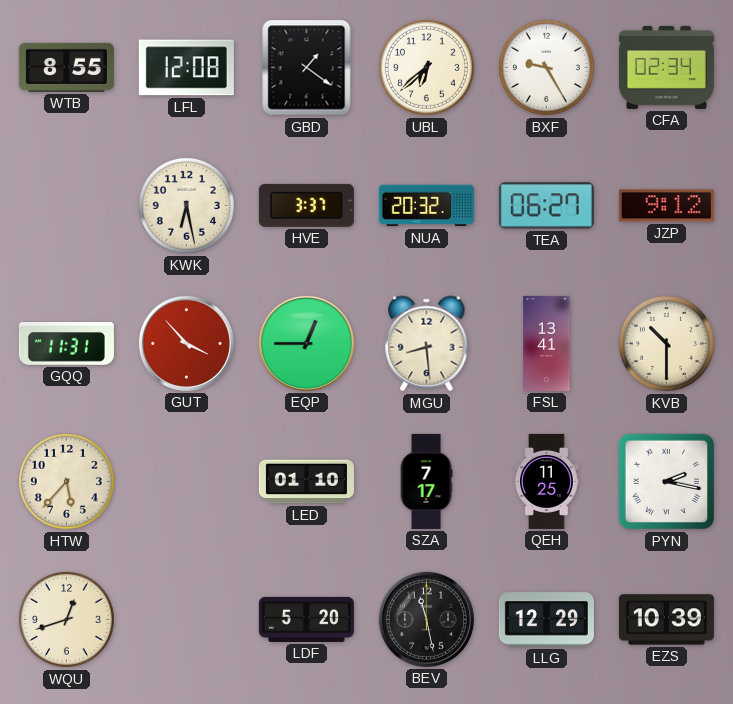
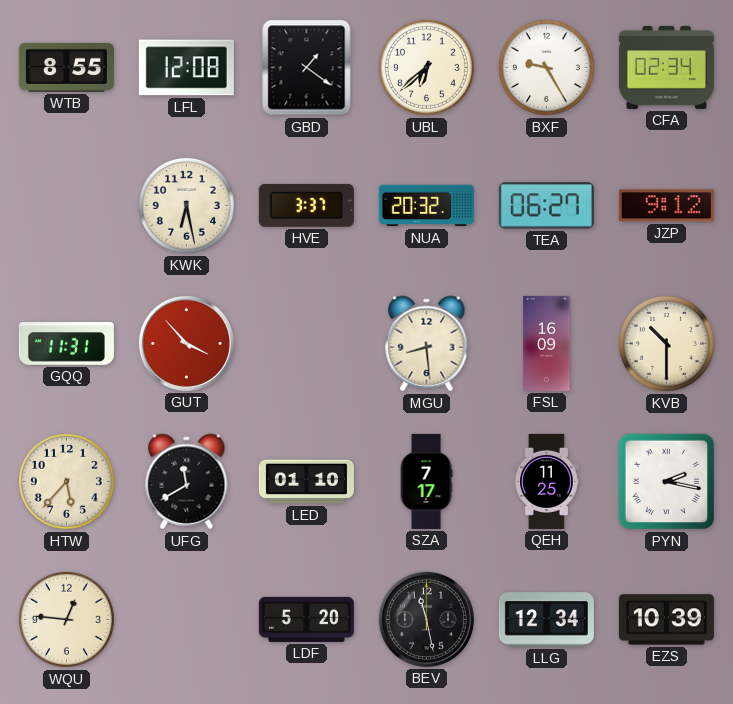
EQP: 12:45 -> none
FSL: 13:41 -> 16:09
UFG: none -> 11:40
WQU: 12:42 -> 12:46
LLG: 12:29 -> 12:34
